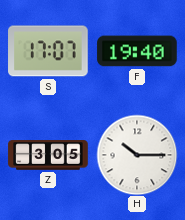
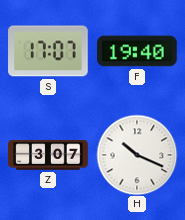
Z: 3:05 -> 3:07
H: 10:15 -> 10:19
